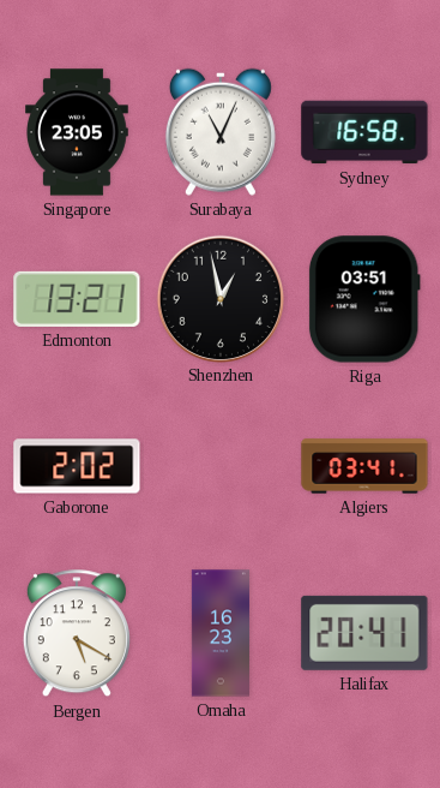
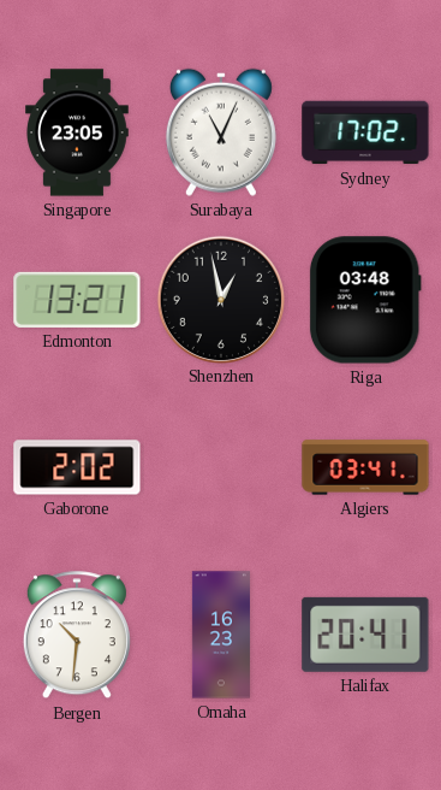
Sydney: 16:58 -> 17:02
Riga: 03:51 -> 03:48
Bergen: 5:20 -> 10:31
